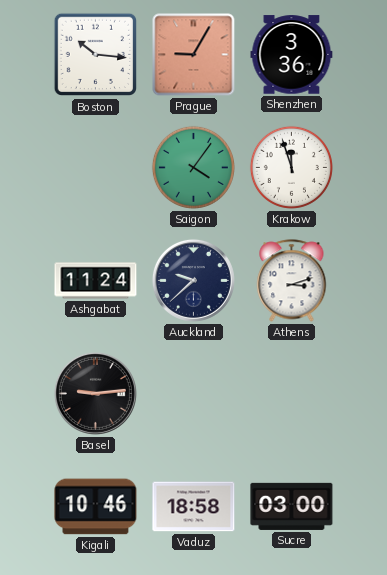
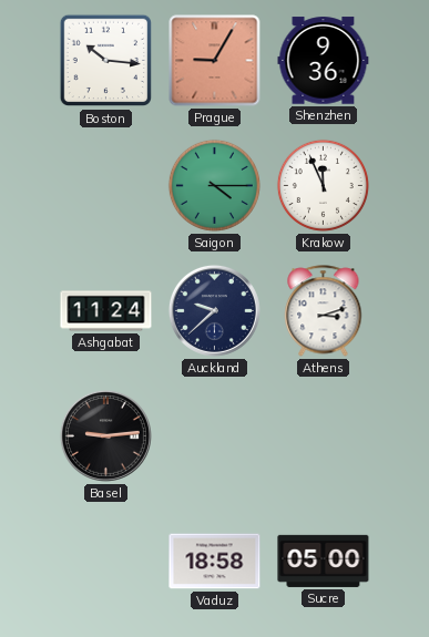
Shenzhen: 3:36 -> 9:36
Saigon: 4:06 -> 4:15
Krakow: 11:57 -> 11:56
Kigali: 10:46 -> none
Sucre: 03:00 -> 05:00
